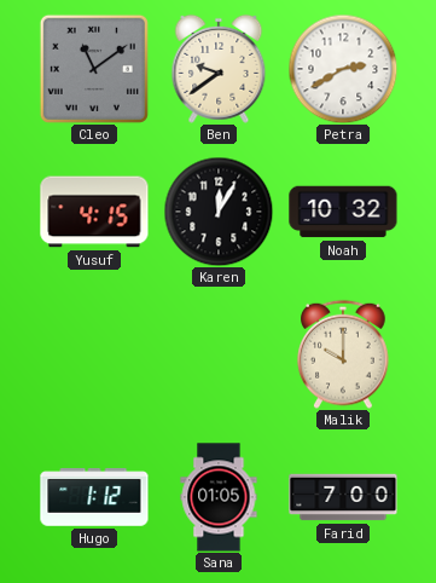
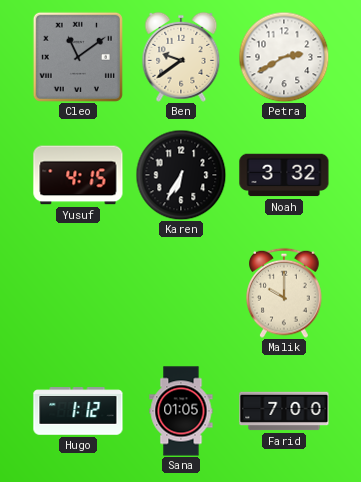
Karen: 12:05 -> 6:35
Noah: 10:32 -> 3:32
